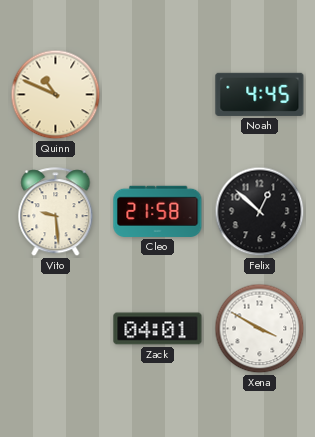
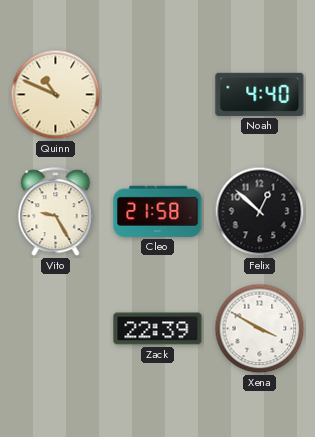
Noah: 4:45 -> 4:40
Vito: 9:29 -> 9:25
Zack: 04:01 -> 22:39
